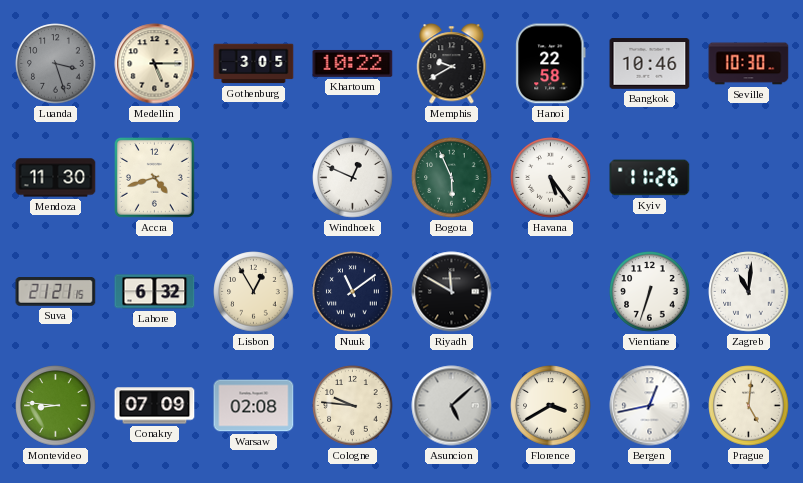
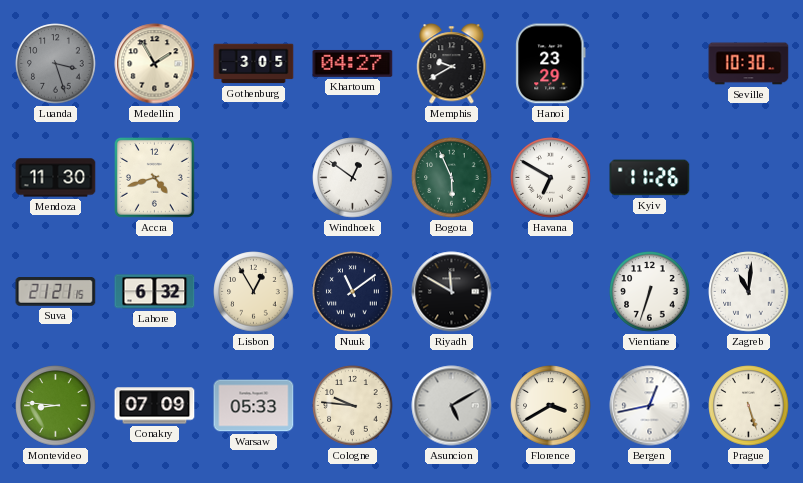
Medellin: 5:15 -> 1:55
Khartoum: 10:22 -> 04:27
Hanoi: 22:58 -> 23:29
Bangkok: 10:46 -> none
Windhoek: 12:49 -> 12:51
Havana: 5:24 -> 6:50
Warsaw: 02:08 -> 05:33
Asuncion: 5:08 -> 5:10
Prague: 5:01 -> 5:27
